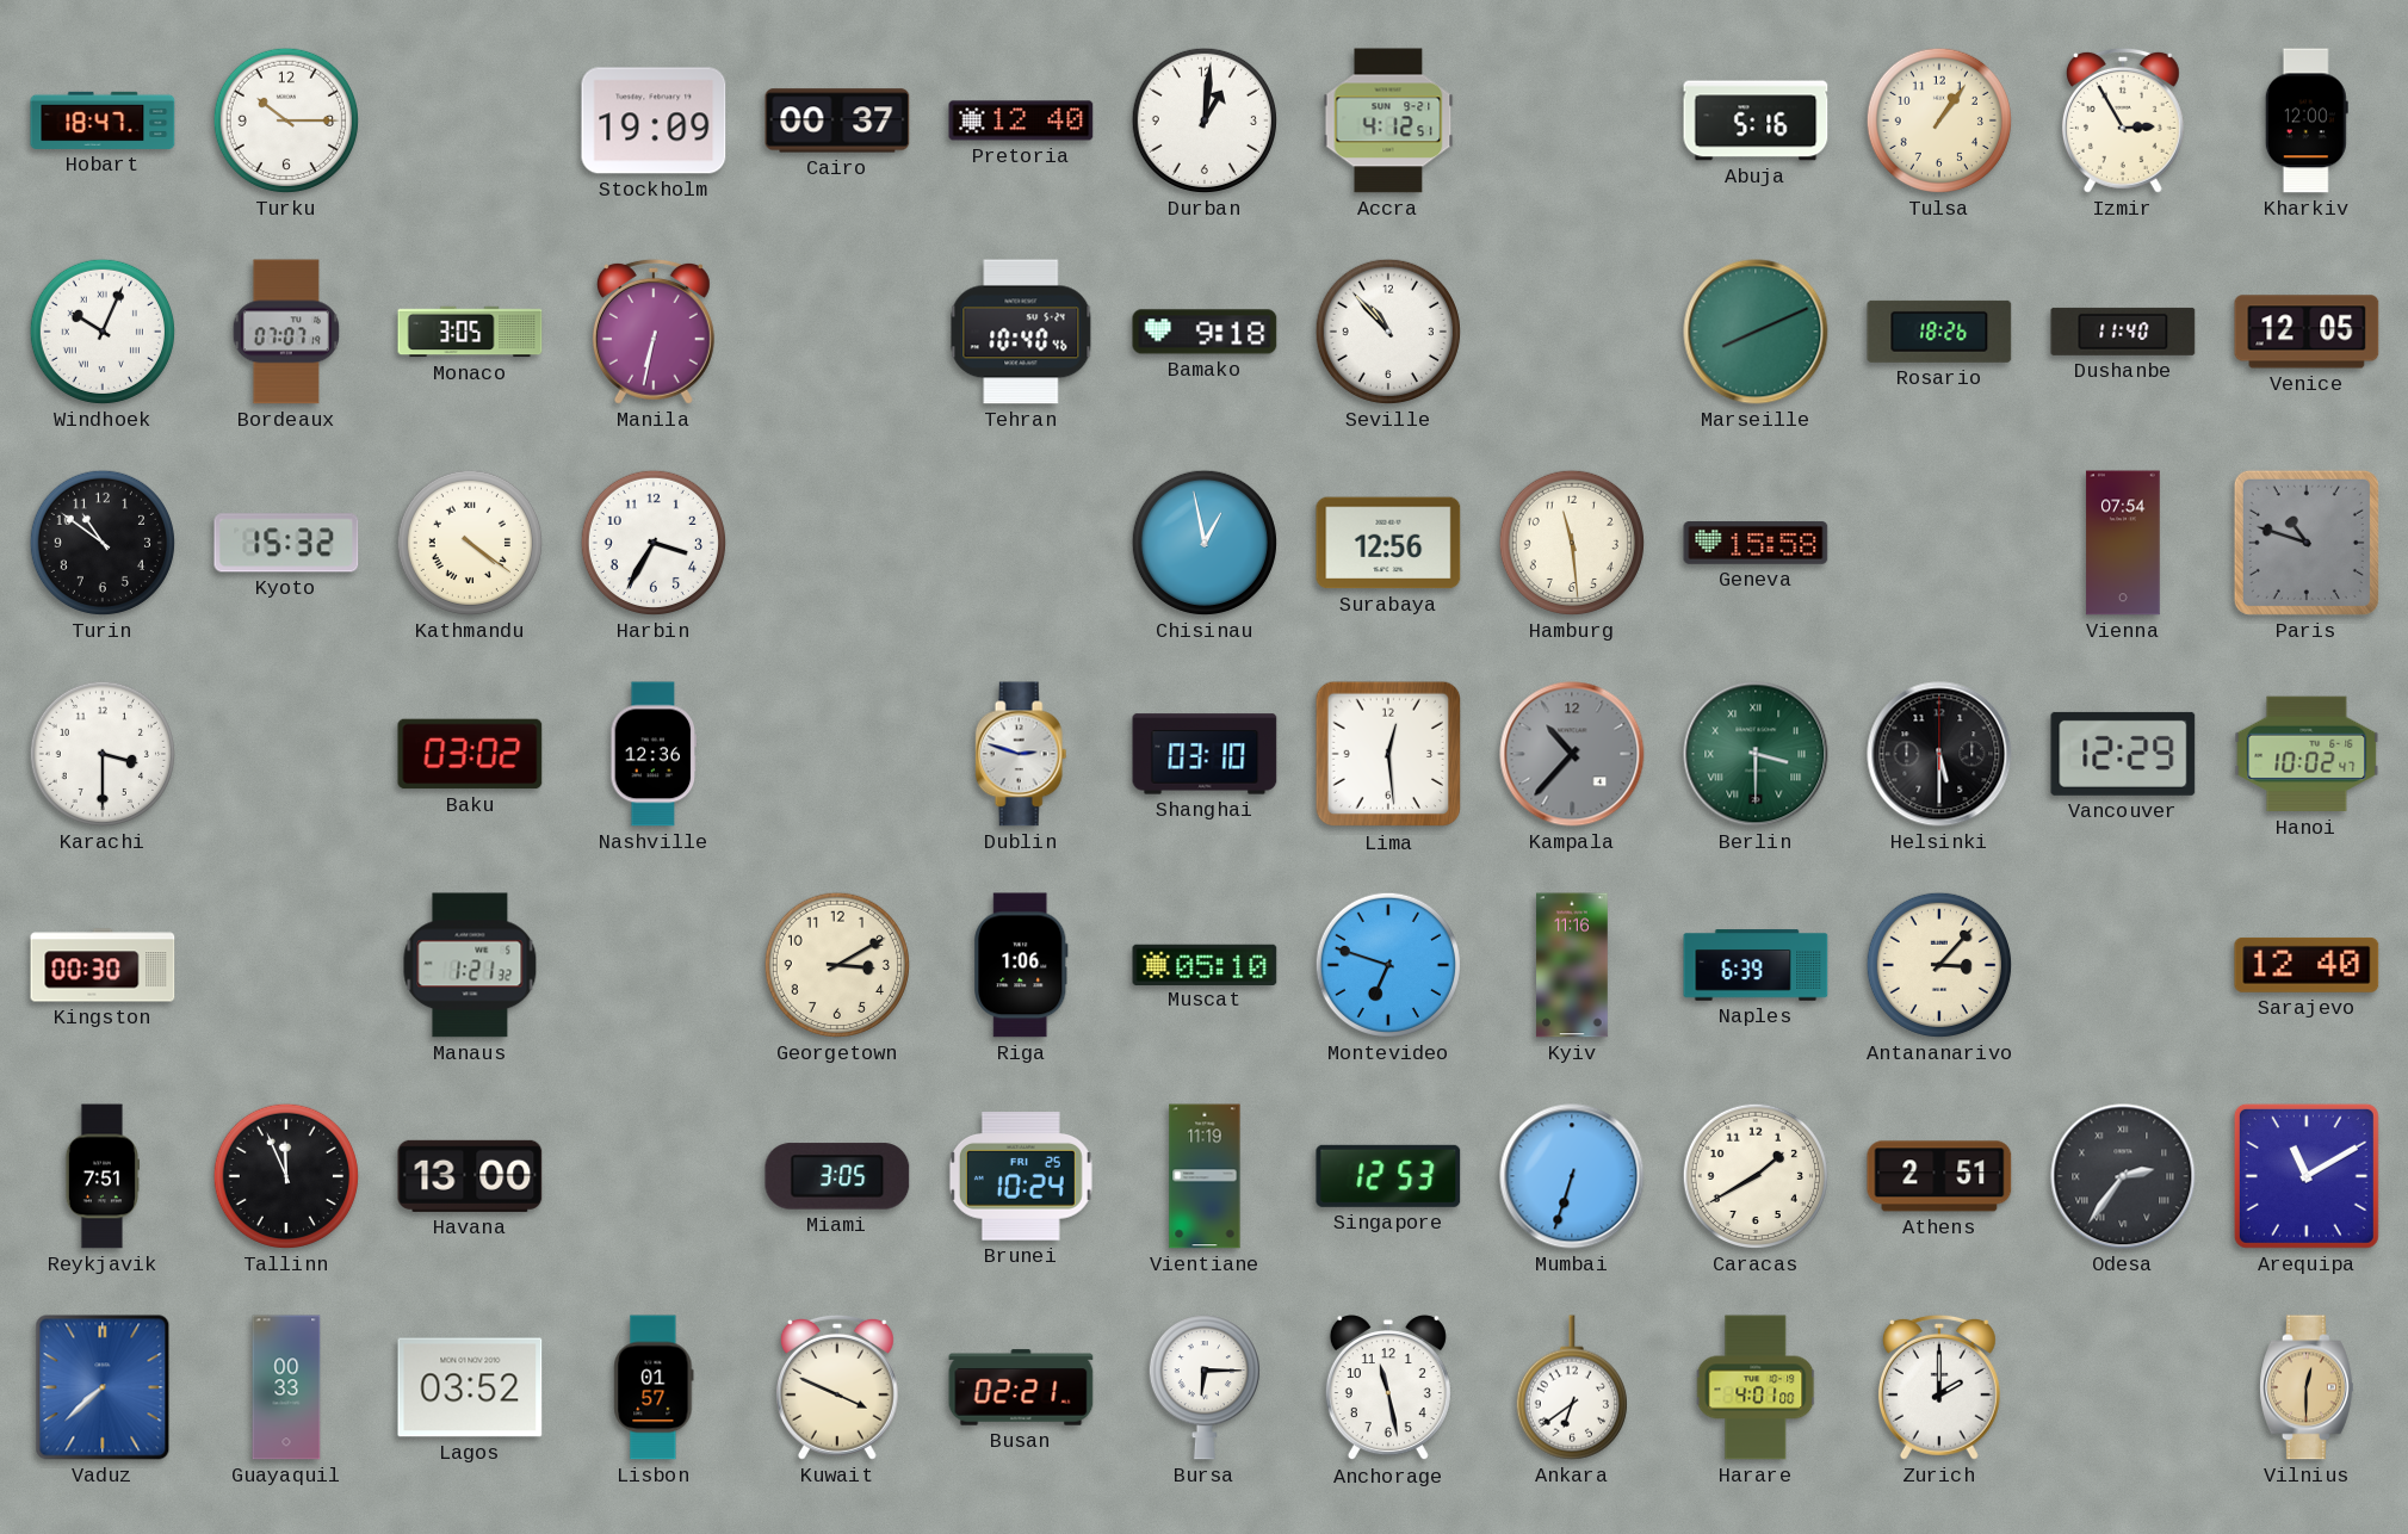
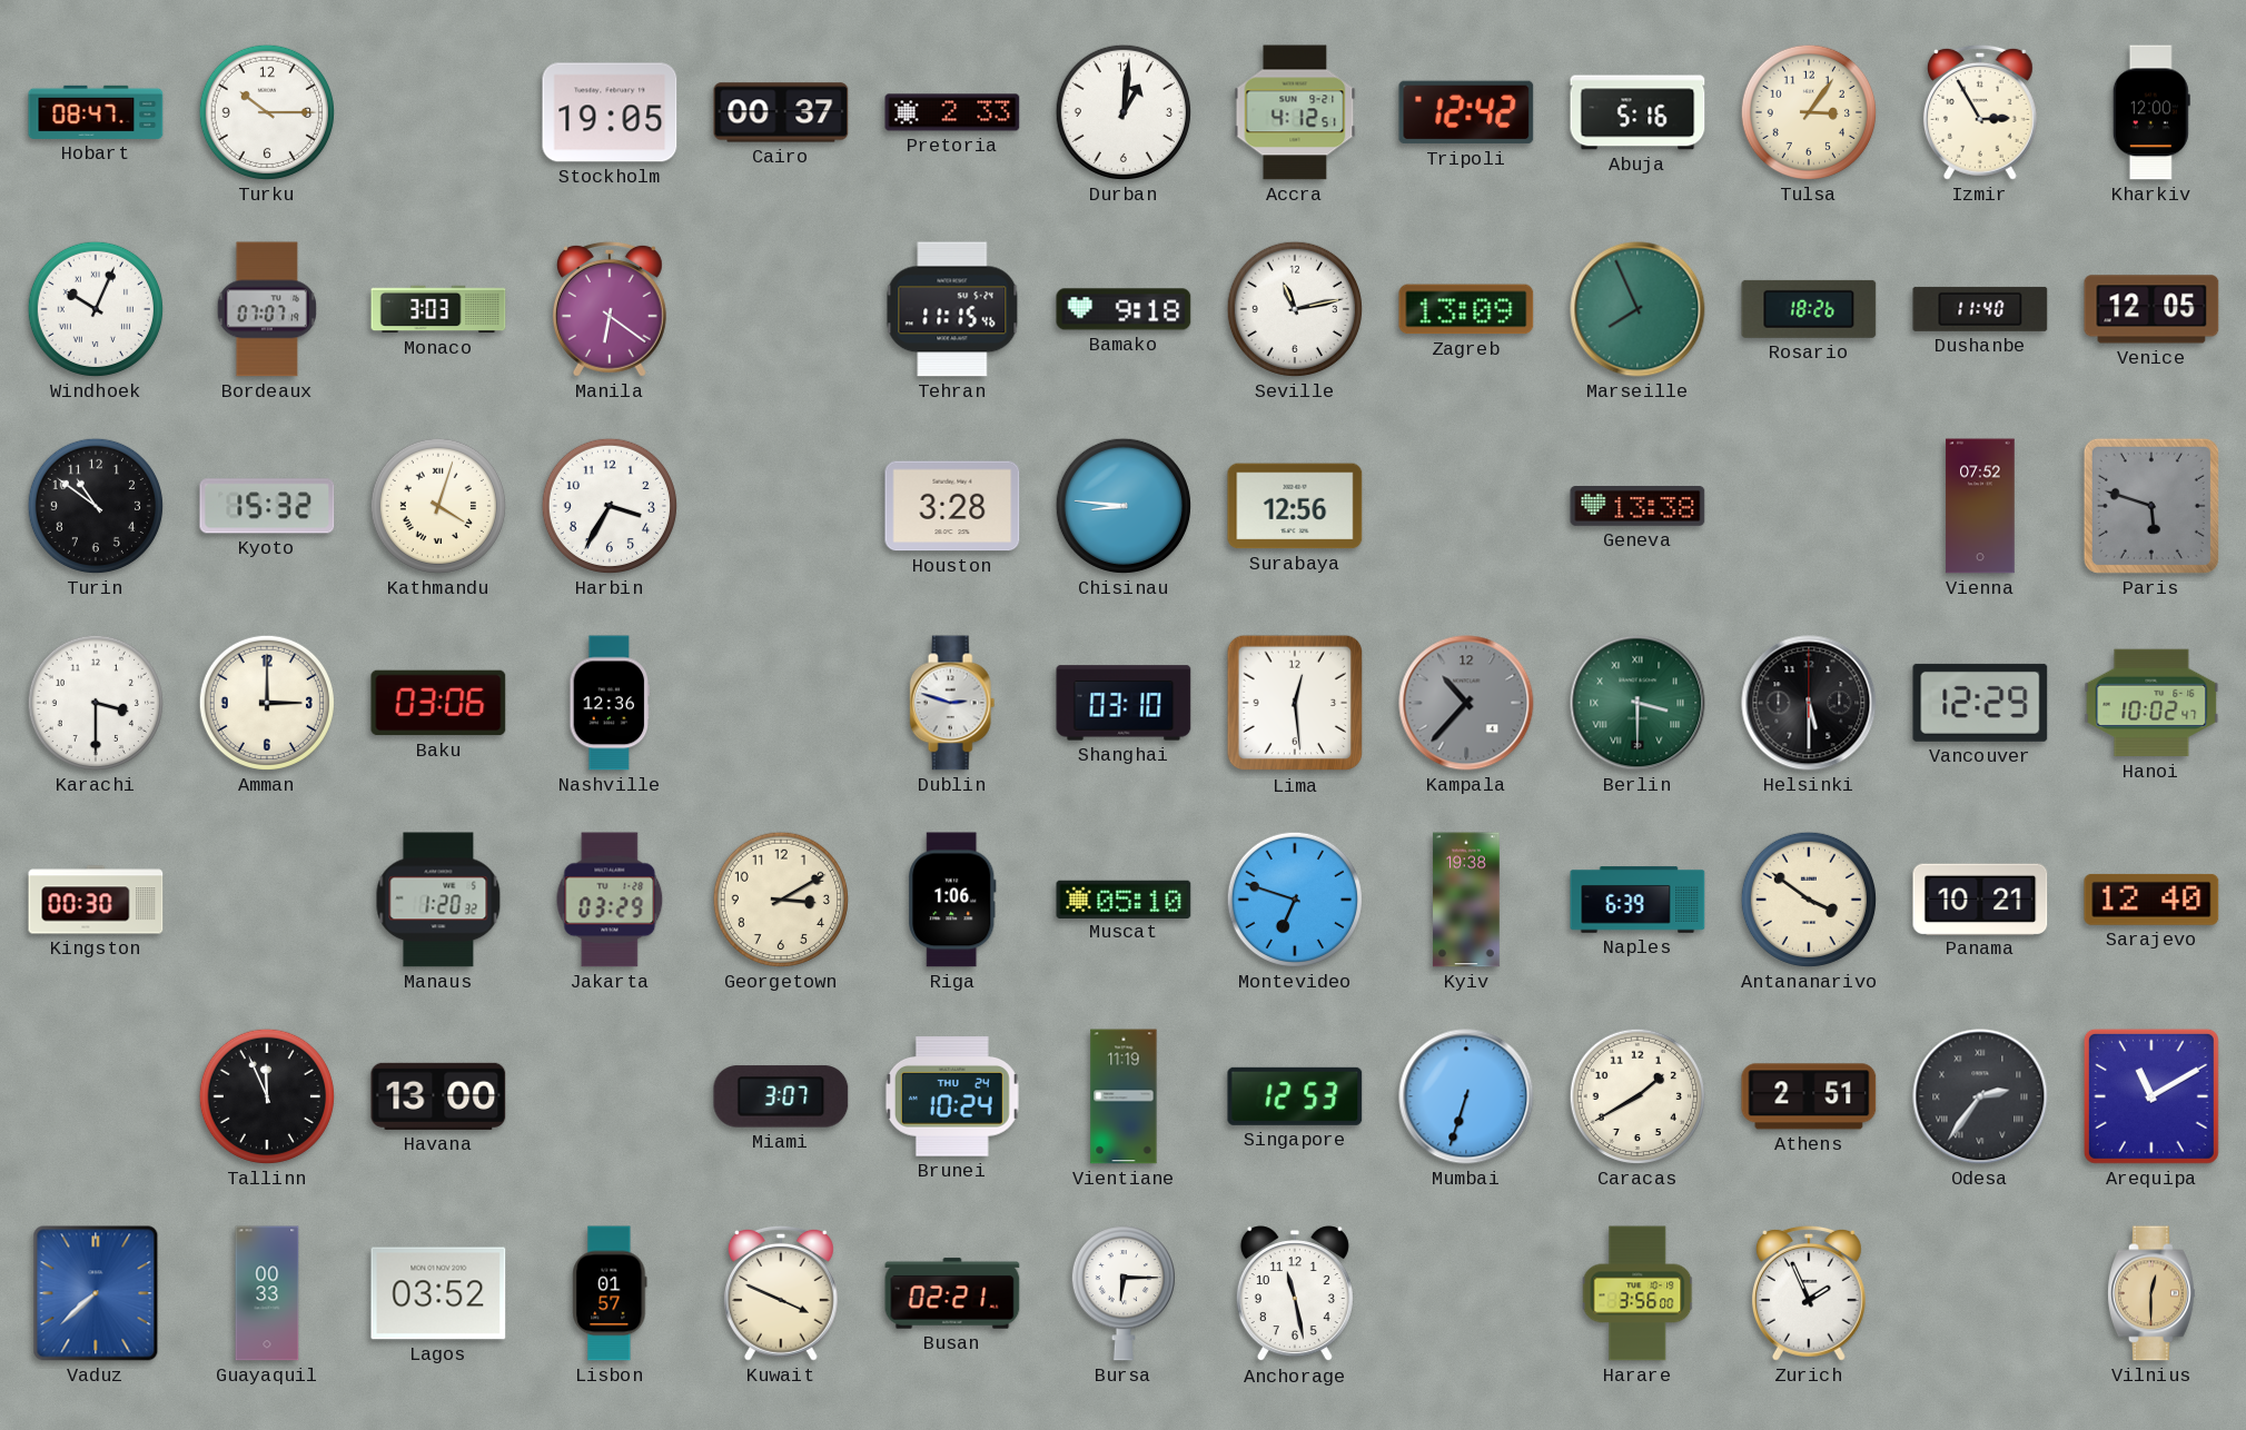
Hobart: 18:47 -> 08:47
Stockholm: 19:09 -> 19:05
Pretoria: 12:40 -> 2:33
Tripoli: none -> 12:42
Tulsa: 1:06 -> 3:06
Monaco: 3:05 -> 3:03
Manila: 6:32 -> 6:21
Tehran: 10:40 -> 11:15
Seville: 10:53 -> 11:13
Zagreb: none -> 13:09
Marseille: 8:11 -> 7:56
Kathmandu: 4:21 -> 4:03
Houston: none -> 3:28
Chisinau: 12:58 -> 8:46
Hamburg: 11:29 -> none
Geneva: 15:58 -> 13:38
Vienna: 07:54 -> 07:52
Paris: 10:48 -> 5:48
Amman: none -> 3:00
Baku: 03:02 -> 03:06
Manaus: 1:21 -> 1:20
Jakarta: none -> 03:29
Kyiv: 11:16 -> 19:38
Antananarivo: 3:07 -> 3:51
Panama: none -> 10:21
Reykjavik: 7:51 -> none
Miami: 3:05 -> 3:07
Brunei date: FRI 25 -> THU 24
Ankara: 6:39 -> none
Harare: 4:01 -> 3:56
Zurich: 2:00 -> 1:56
